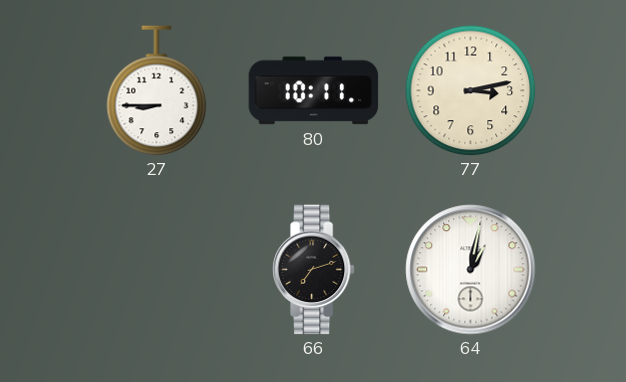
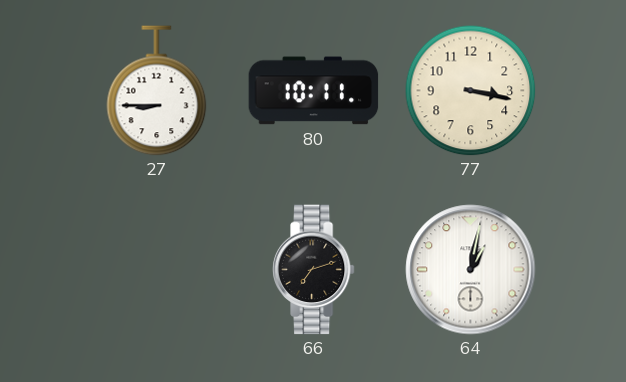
77: 3:13 -> 3:17
